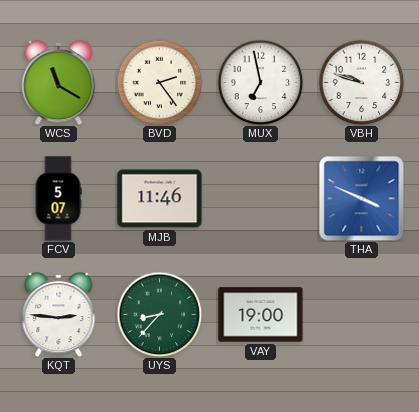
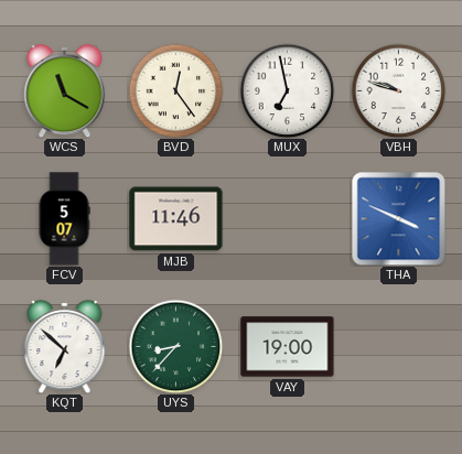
BVD: 2:24 -> 12:24
KQT: 2:46 -> 6:52
